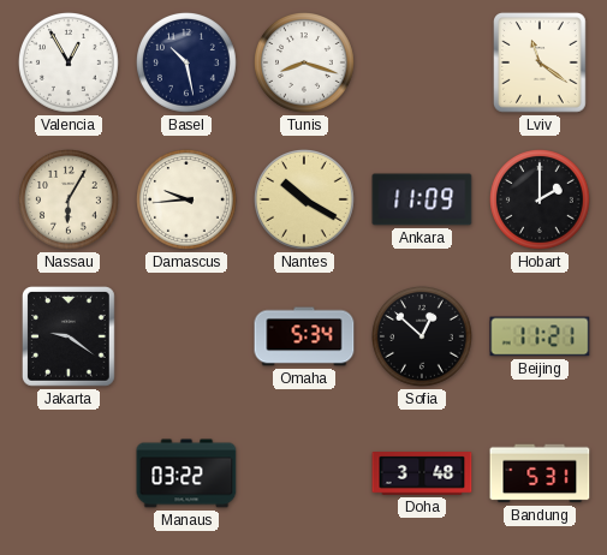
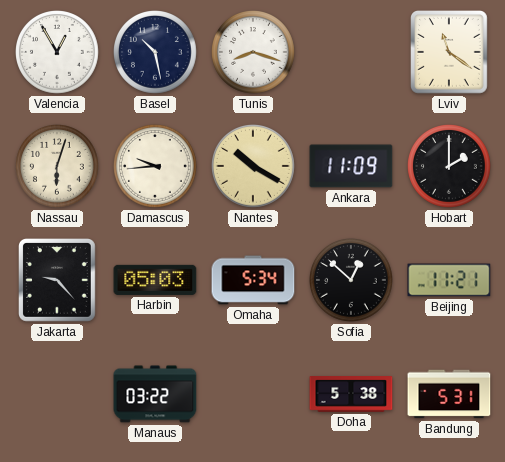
Nassau: 6:05 -> 6:03
Jakarta: 9:21 -> 9:23
Harbin: none -> 05:03
Doha: 3:48 -> 5:38
